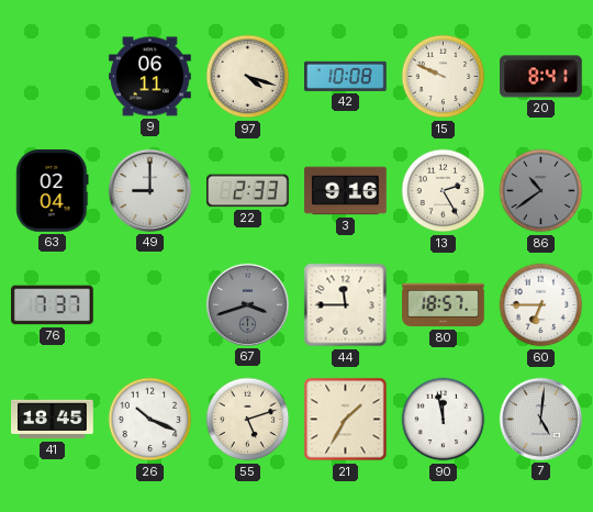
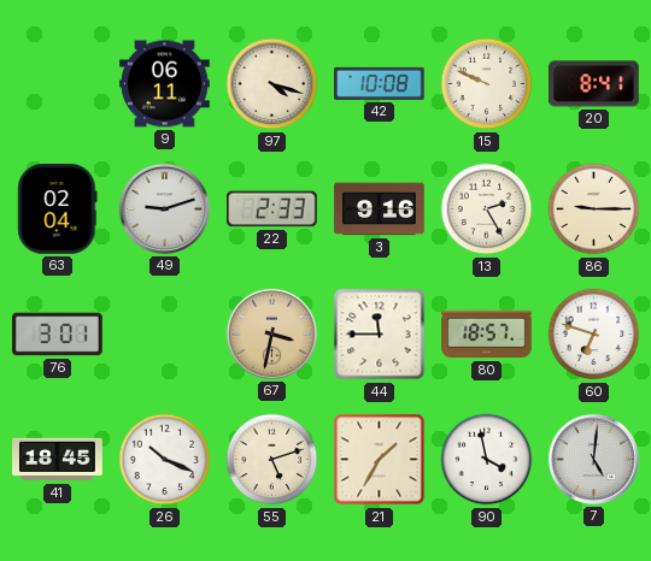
49: 9:00 -> 9:12
86: 10:39 -> 9:15
86 dial: grey -> cream
76: 7:37 -> 3:01
67: 3:42 -> 3:32
67 dial: grey -> champagne
60: 6:45 -> 6:48
90: 11:58 -> 3:58
